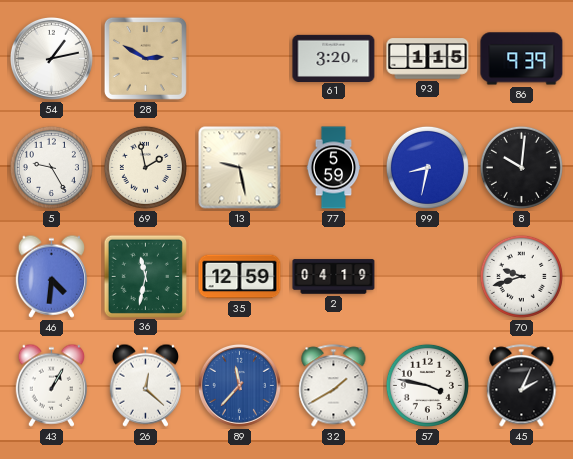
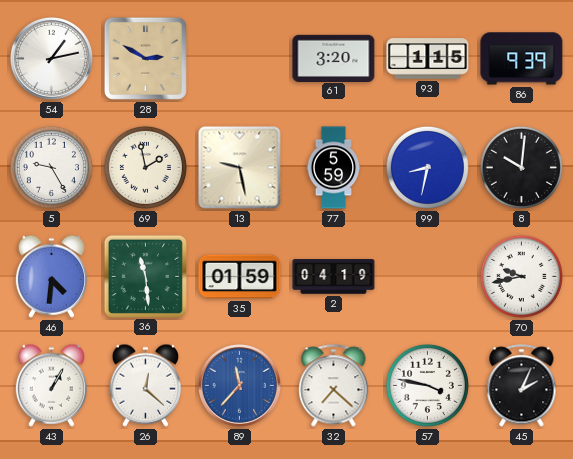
36: 11:32 -> 11:29
35: 12:59 -> 01:59
70: 9:42 -> 9:43
32: 1:40 -> 7:22
